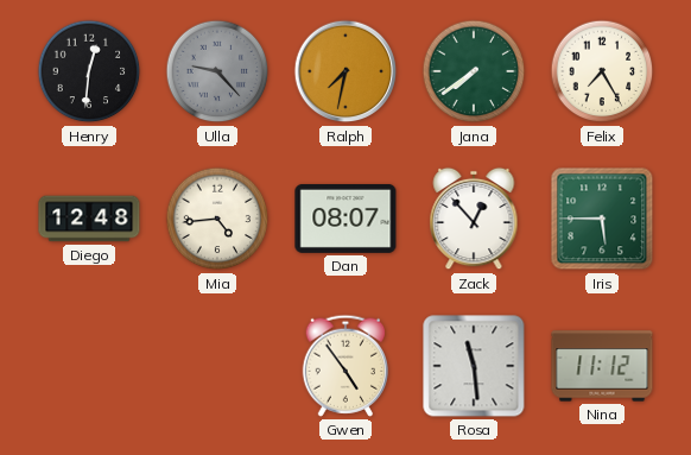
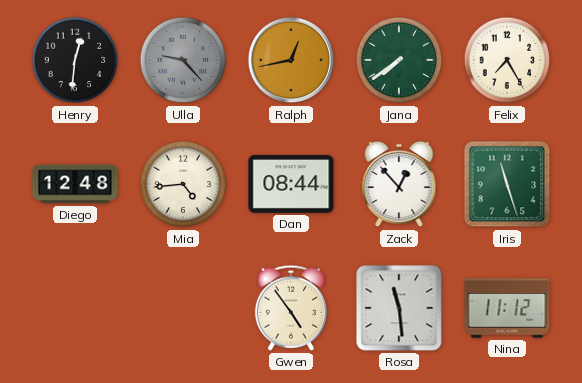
Ralph: 7:32 -> 12:43
Dan: 08:07 -> 08:44
Iris: 5:45 -> 11:27
